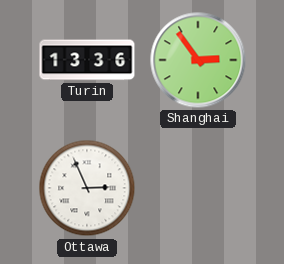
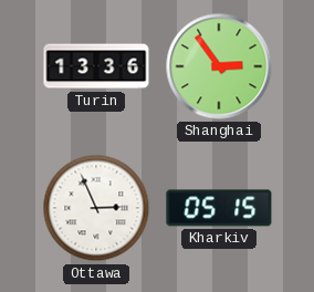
Kharkiv: none -> 05:15
